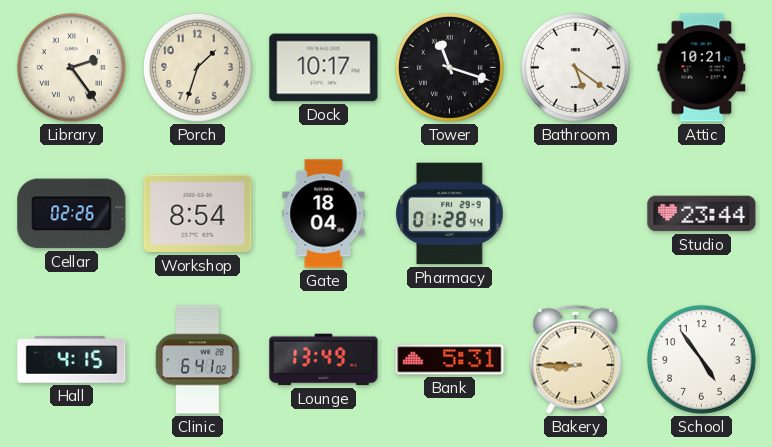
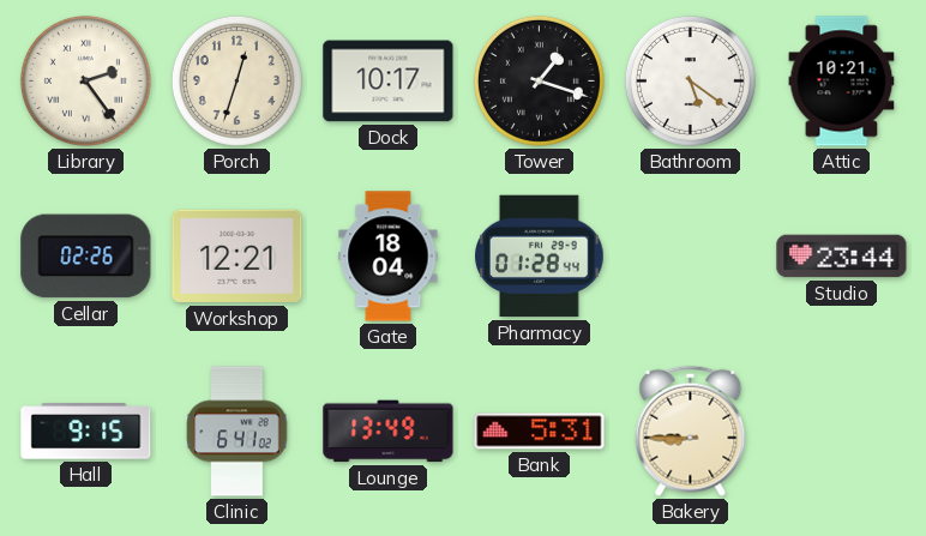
Porch: 1:33 -> 12:33
Tower: 11:18 -> 1:18
Workshop: 8:54 -> 12:21
Hall: 4:15 -> 9:15
School: 4:54 -> none
